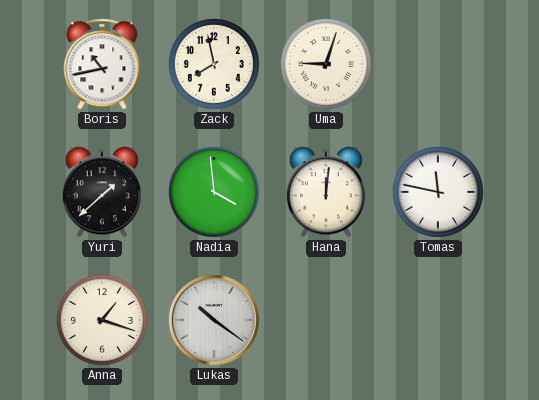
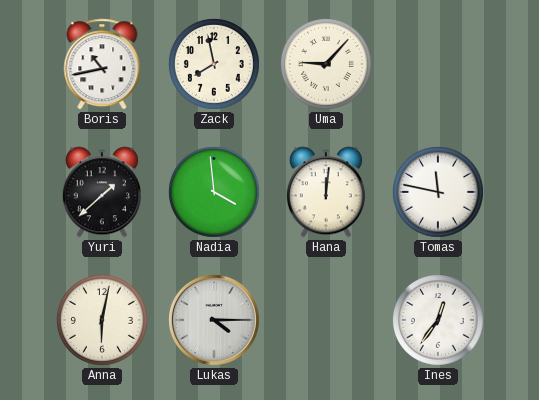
Uma: 9:03 -> 9:07
Anna: 1:18 -> 6:02
Lukas: 10:21 -> 4:15
Ines: none -> 12:36
